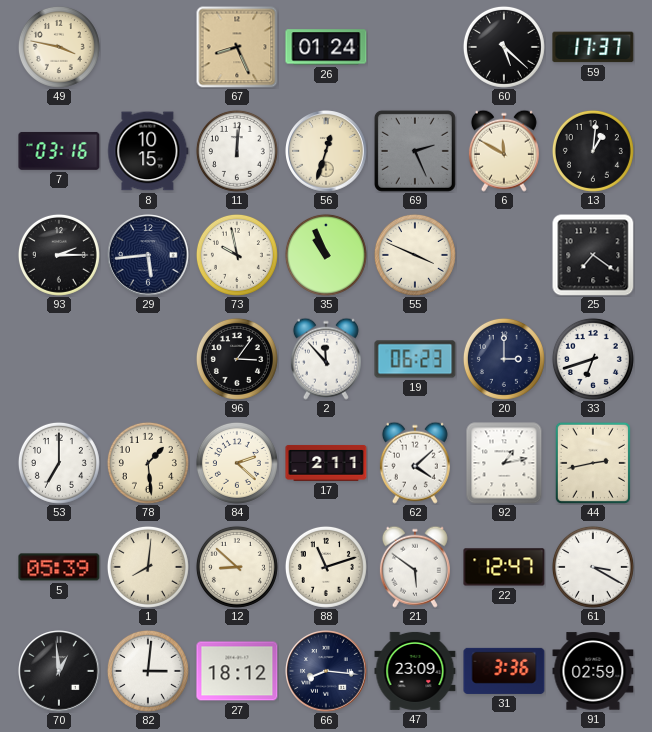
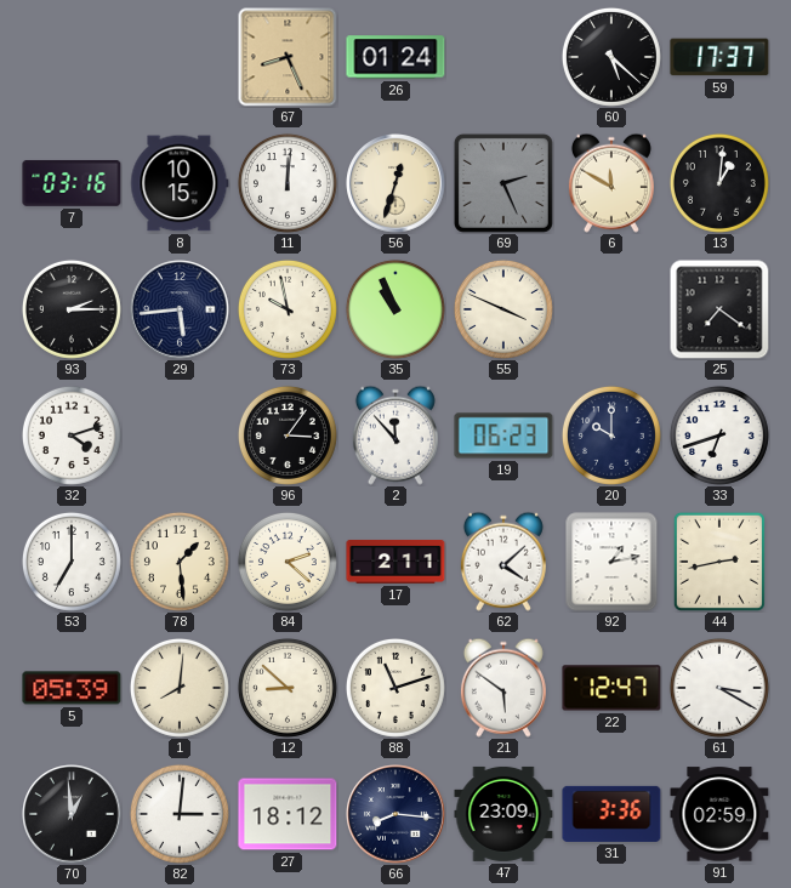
49: 3:47 -> none
32: none -> 4:12
20: 3:00 -> 10:00
